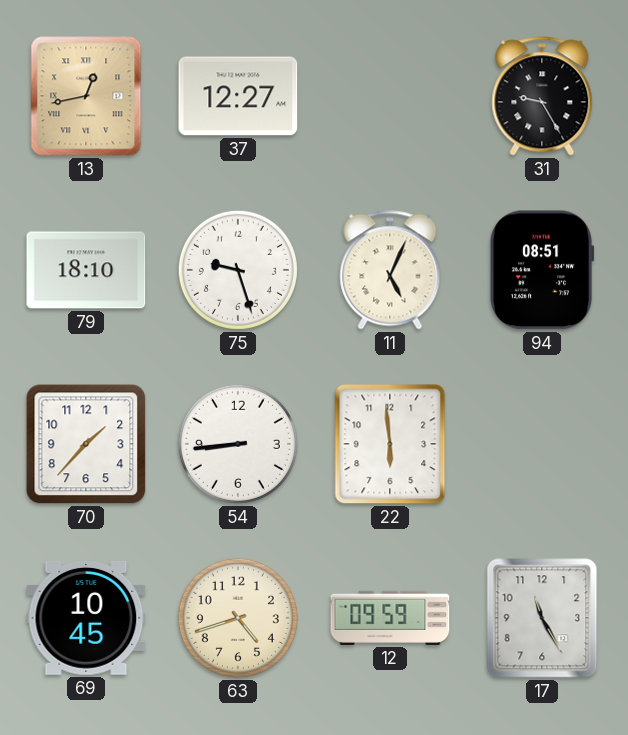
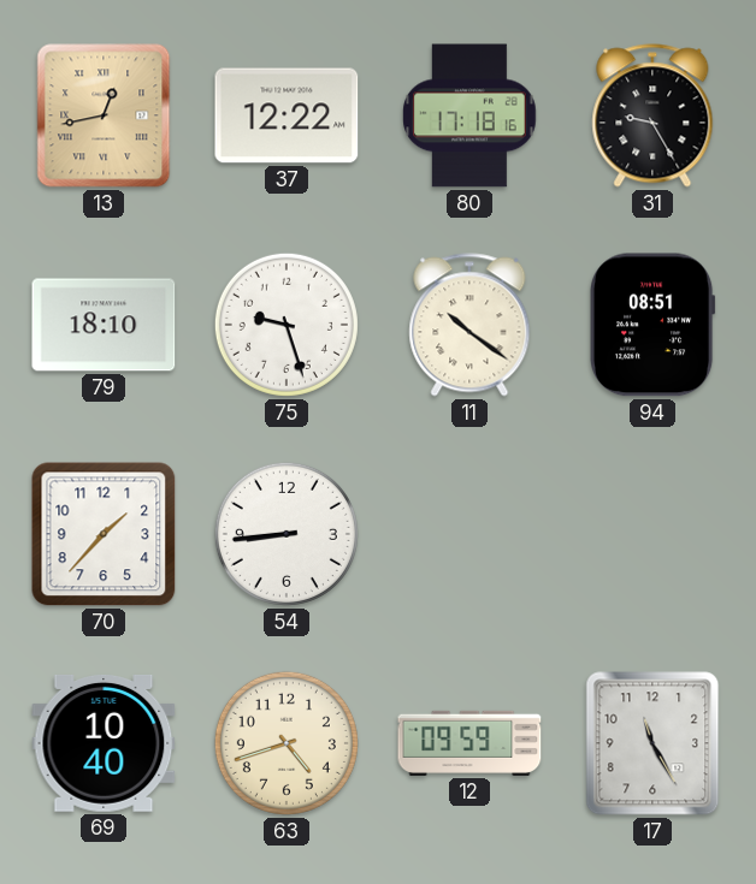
37: 12:27 -> 12:22
80: none -> 17:18
11: 5:04 -> 10:21
22: 5:59 -> none
69: 10:45 -> 10:40
